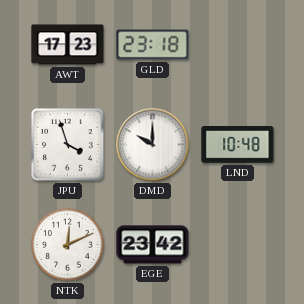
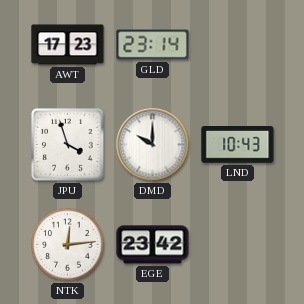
GLD: 23:18 -> 23:14
LND: 10:48 -> 10:43
NTK: 12:11 -> 12:14
